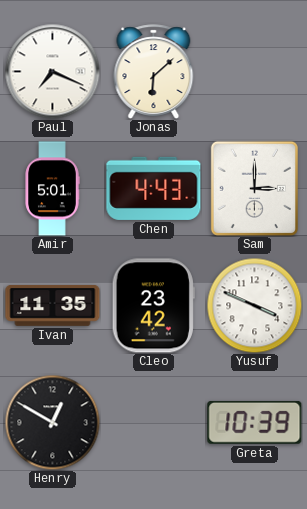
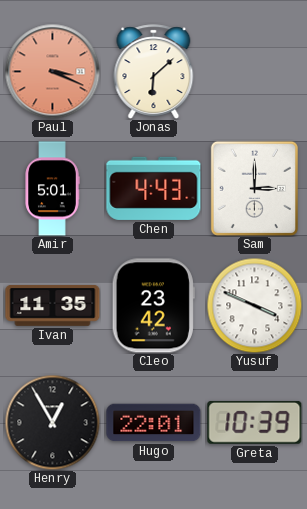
Paul: 7:19 -> 3:19
Paul dial: white -> salmon
Henry: 12:50 -> 12:55
Hugo: none -> 22:01
